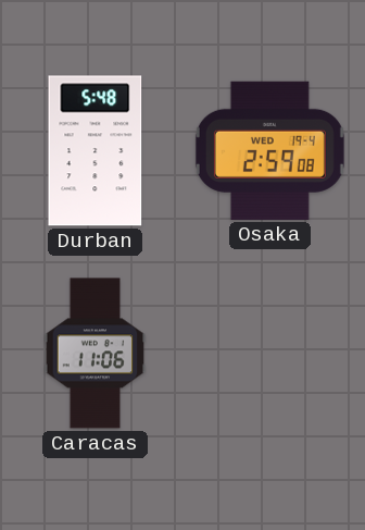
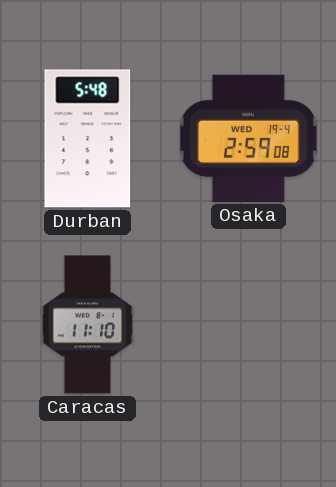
Caracas: 11:06 -> 11:10
